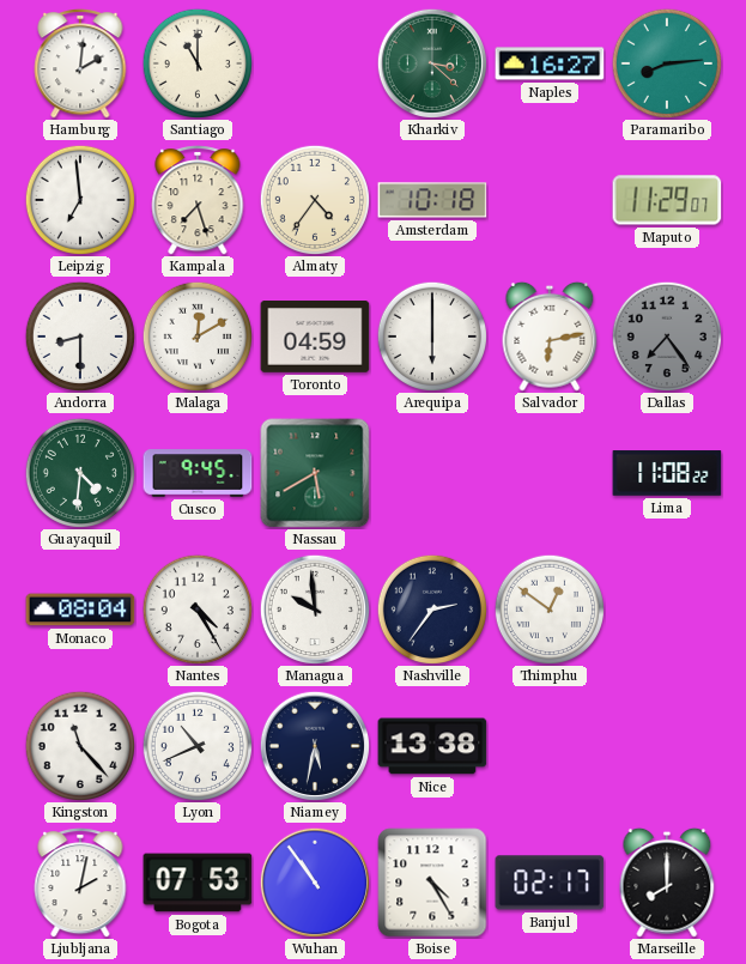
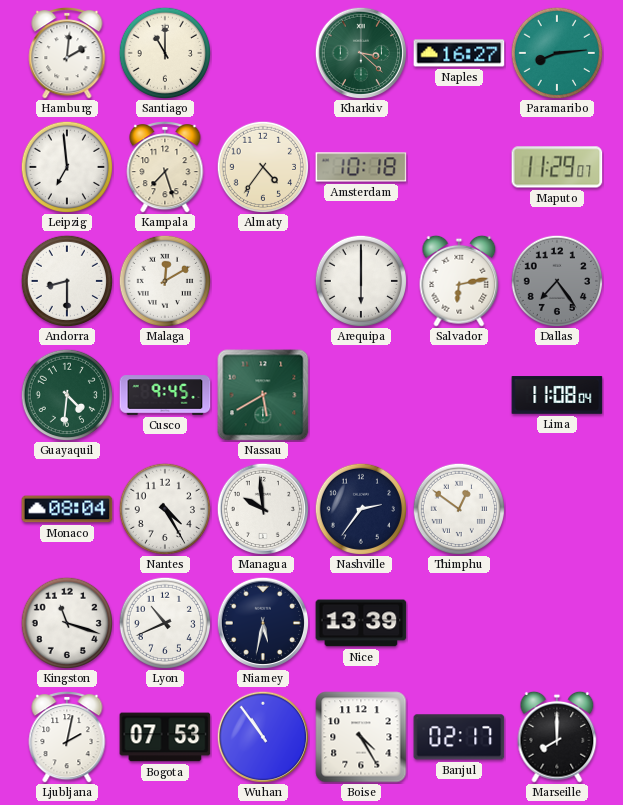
Toronto: 04:59 -> none
Lima: 11:08:22 -> 11:08:04
Kingston: 11:23 -> 11:18
Nice: 13:38 -> 13:39
